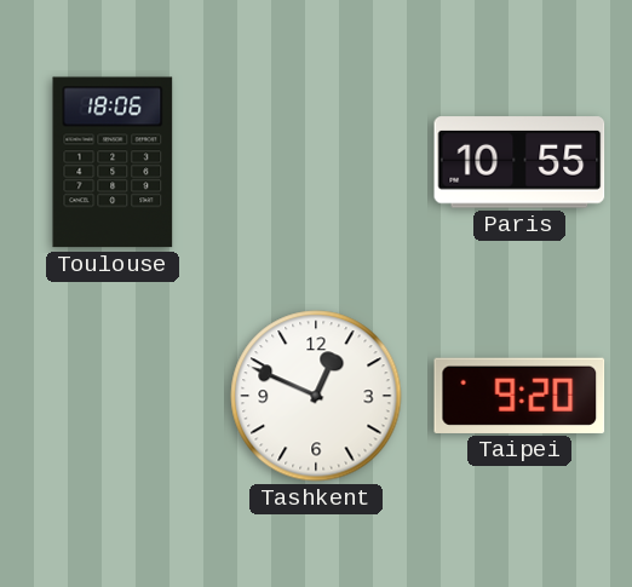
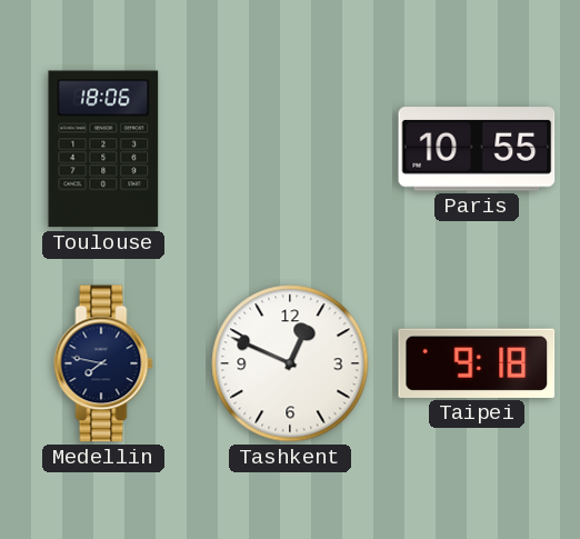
Medellin: none -> 7:47
Taipei: 9:20 -> 9:18
